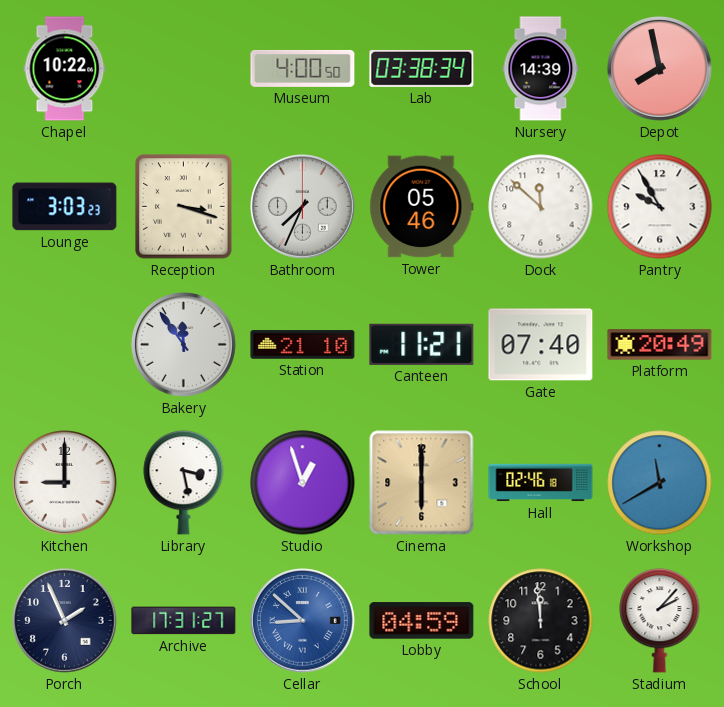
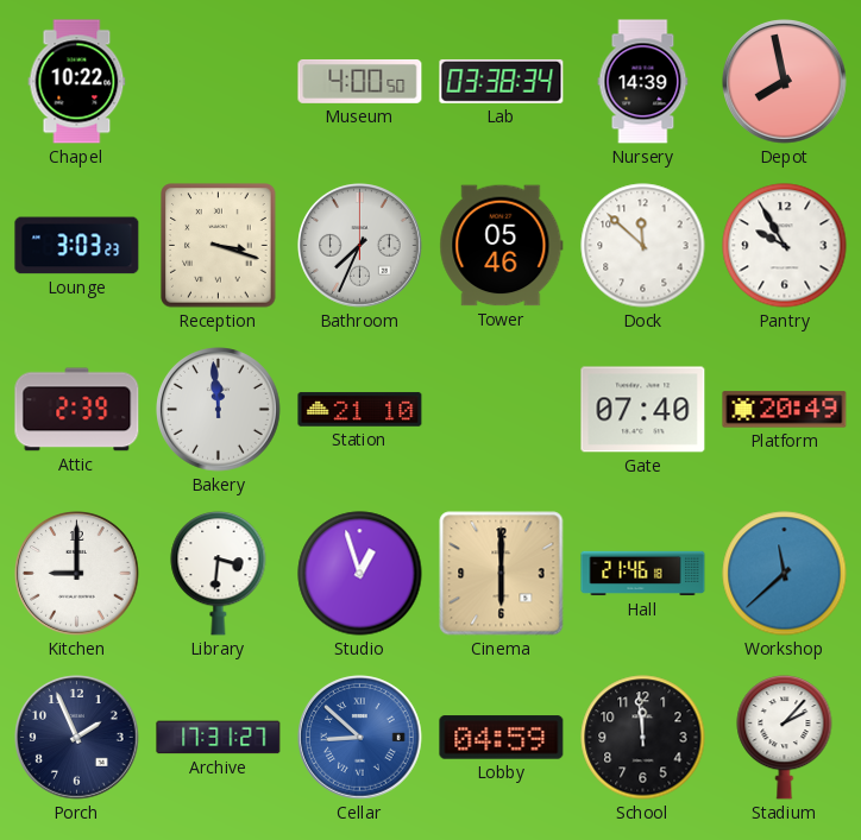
Attic: none -> 2:39
Bakery: 11:54 -> 11:59
Canteen: 11:21 -> none
Library: 3:28 -> 3:31
Hall: 02:46 -> 21:46
Workshop: 11:40 -> 11:38
